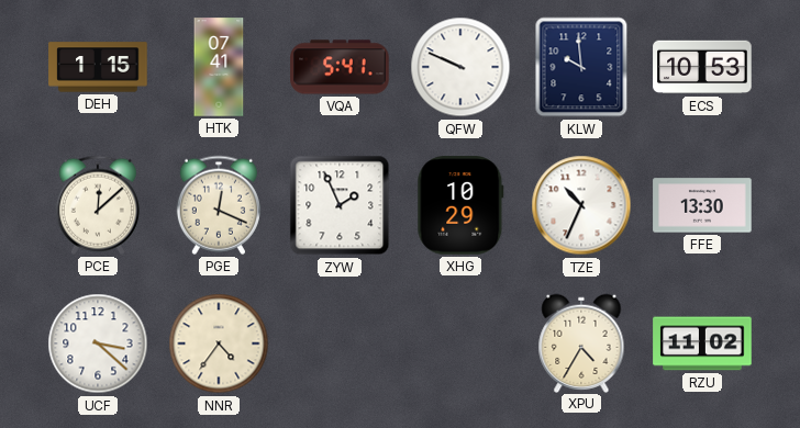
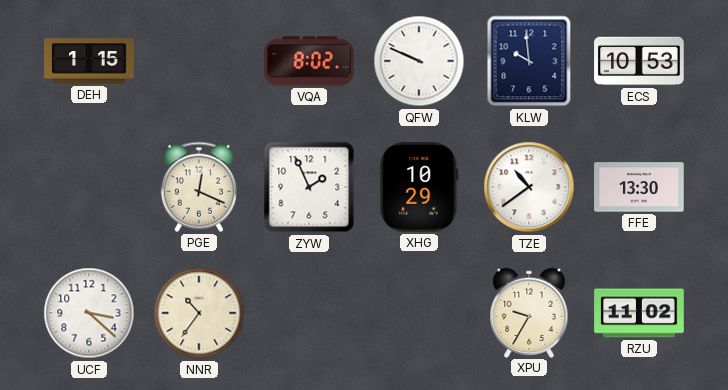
HTK: 07:41 -> none
VQA: 5:41 -> 8:02
PCE: 12:08 -> none
TZE: 10:34 -> 10:39
NNR: 4:36 -> 10:36
XPU: 4:35 -> 9:35
